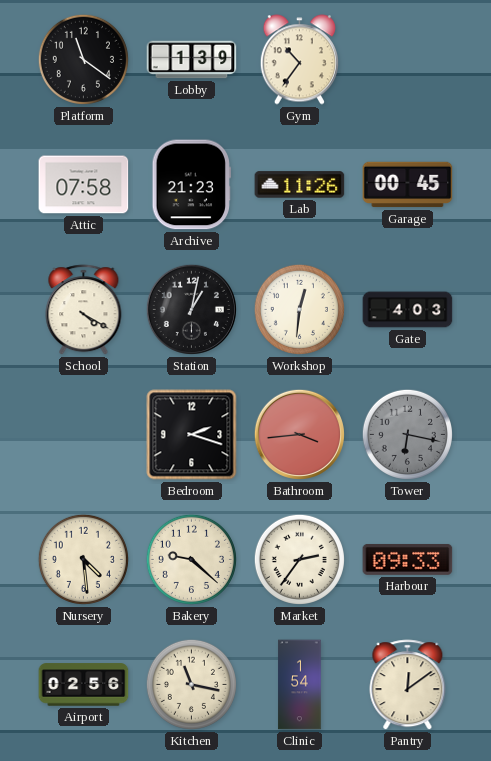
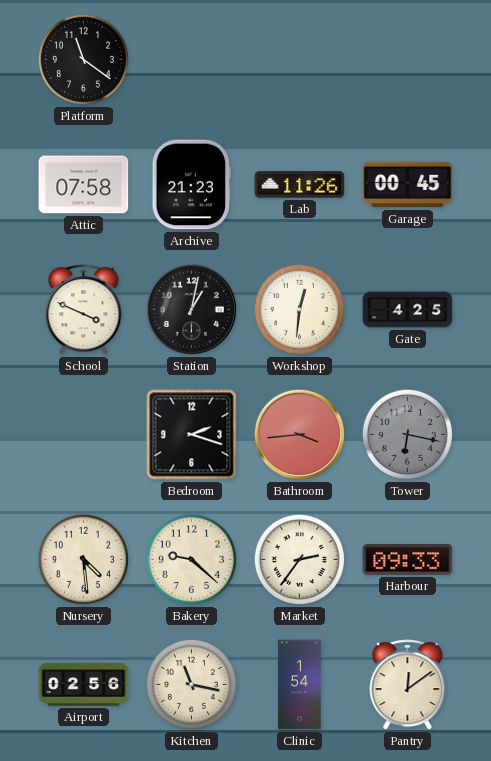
Lobby: 1:39 -> none
Gym: 10:36 -> none
School: 4:20 -> 3:49
Gate: 4:03 -> 4:25
